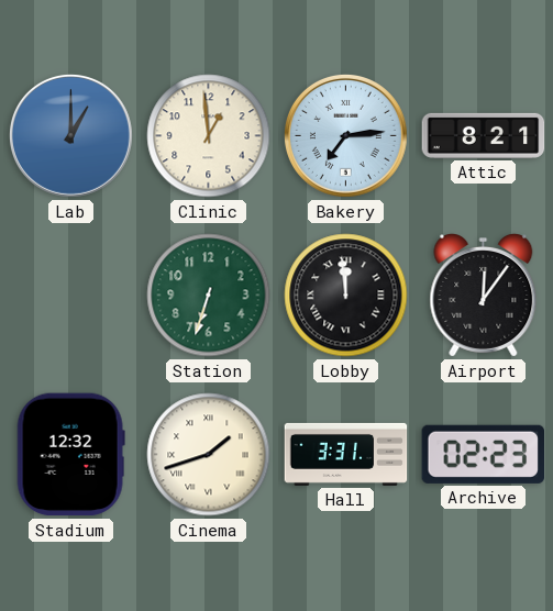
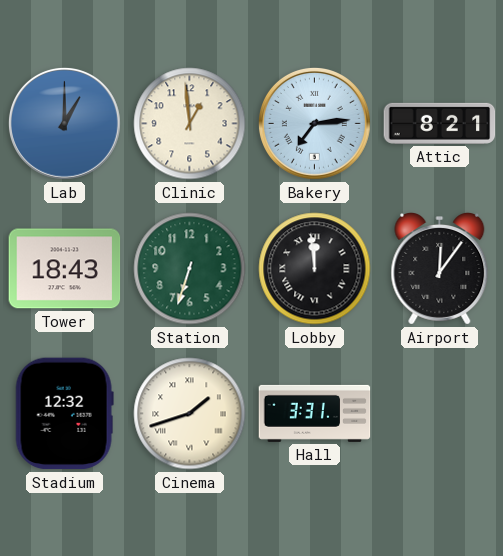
Tower: none -> 18:43
Archive: 02:23 -> none
